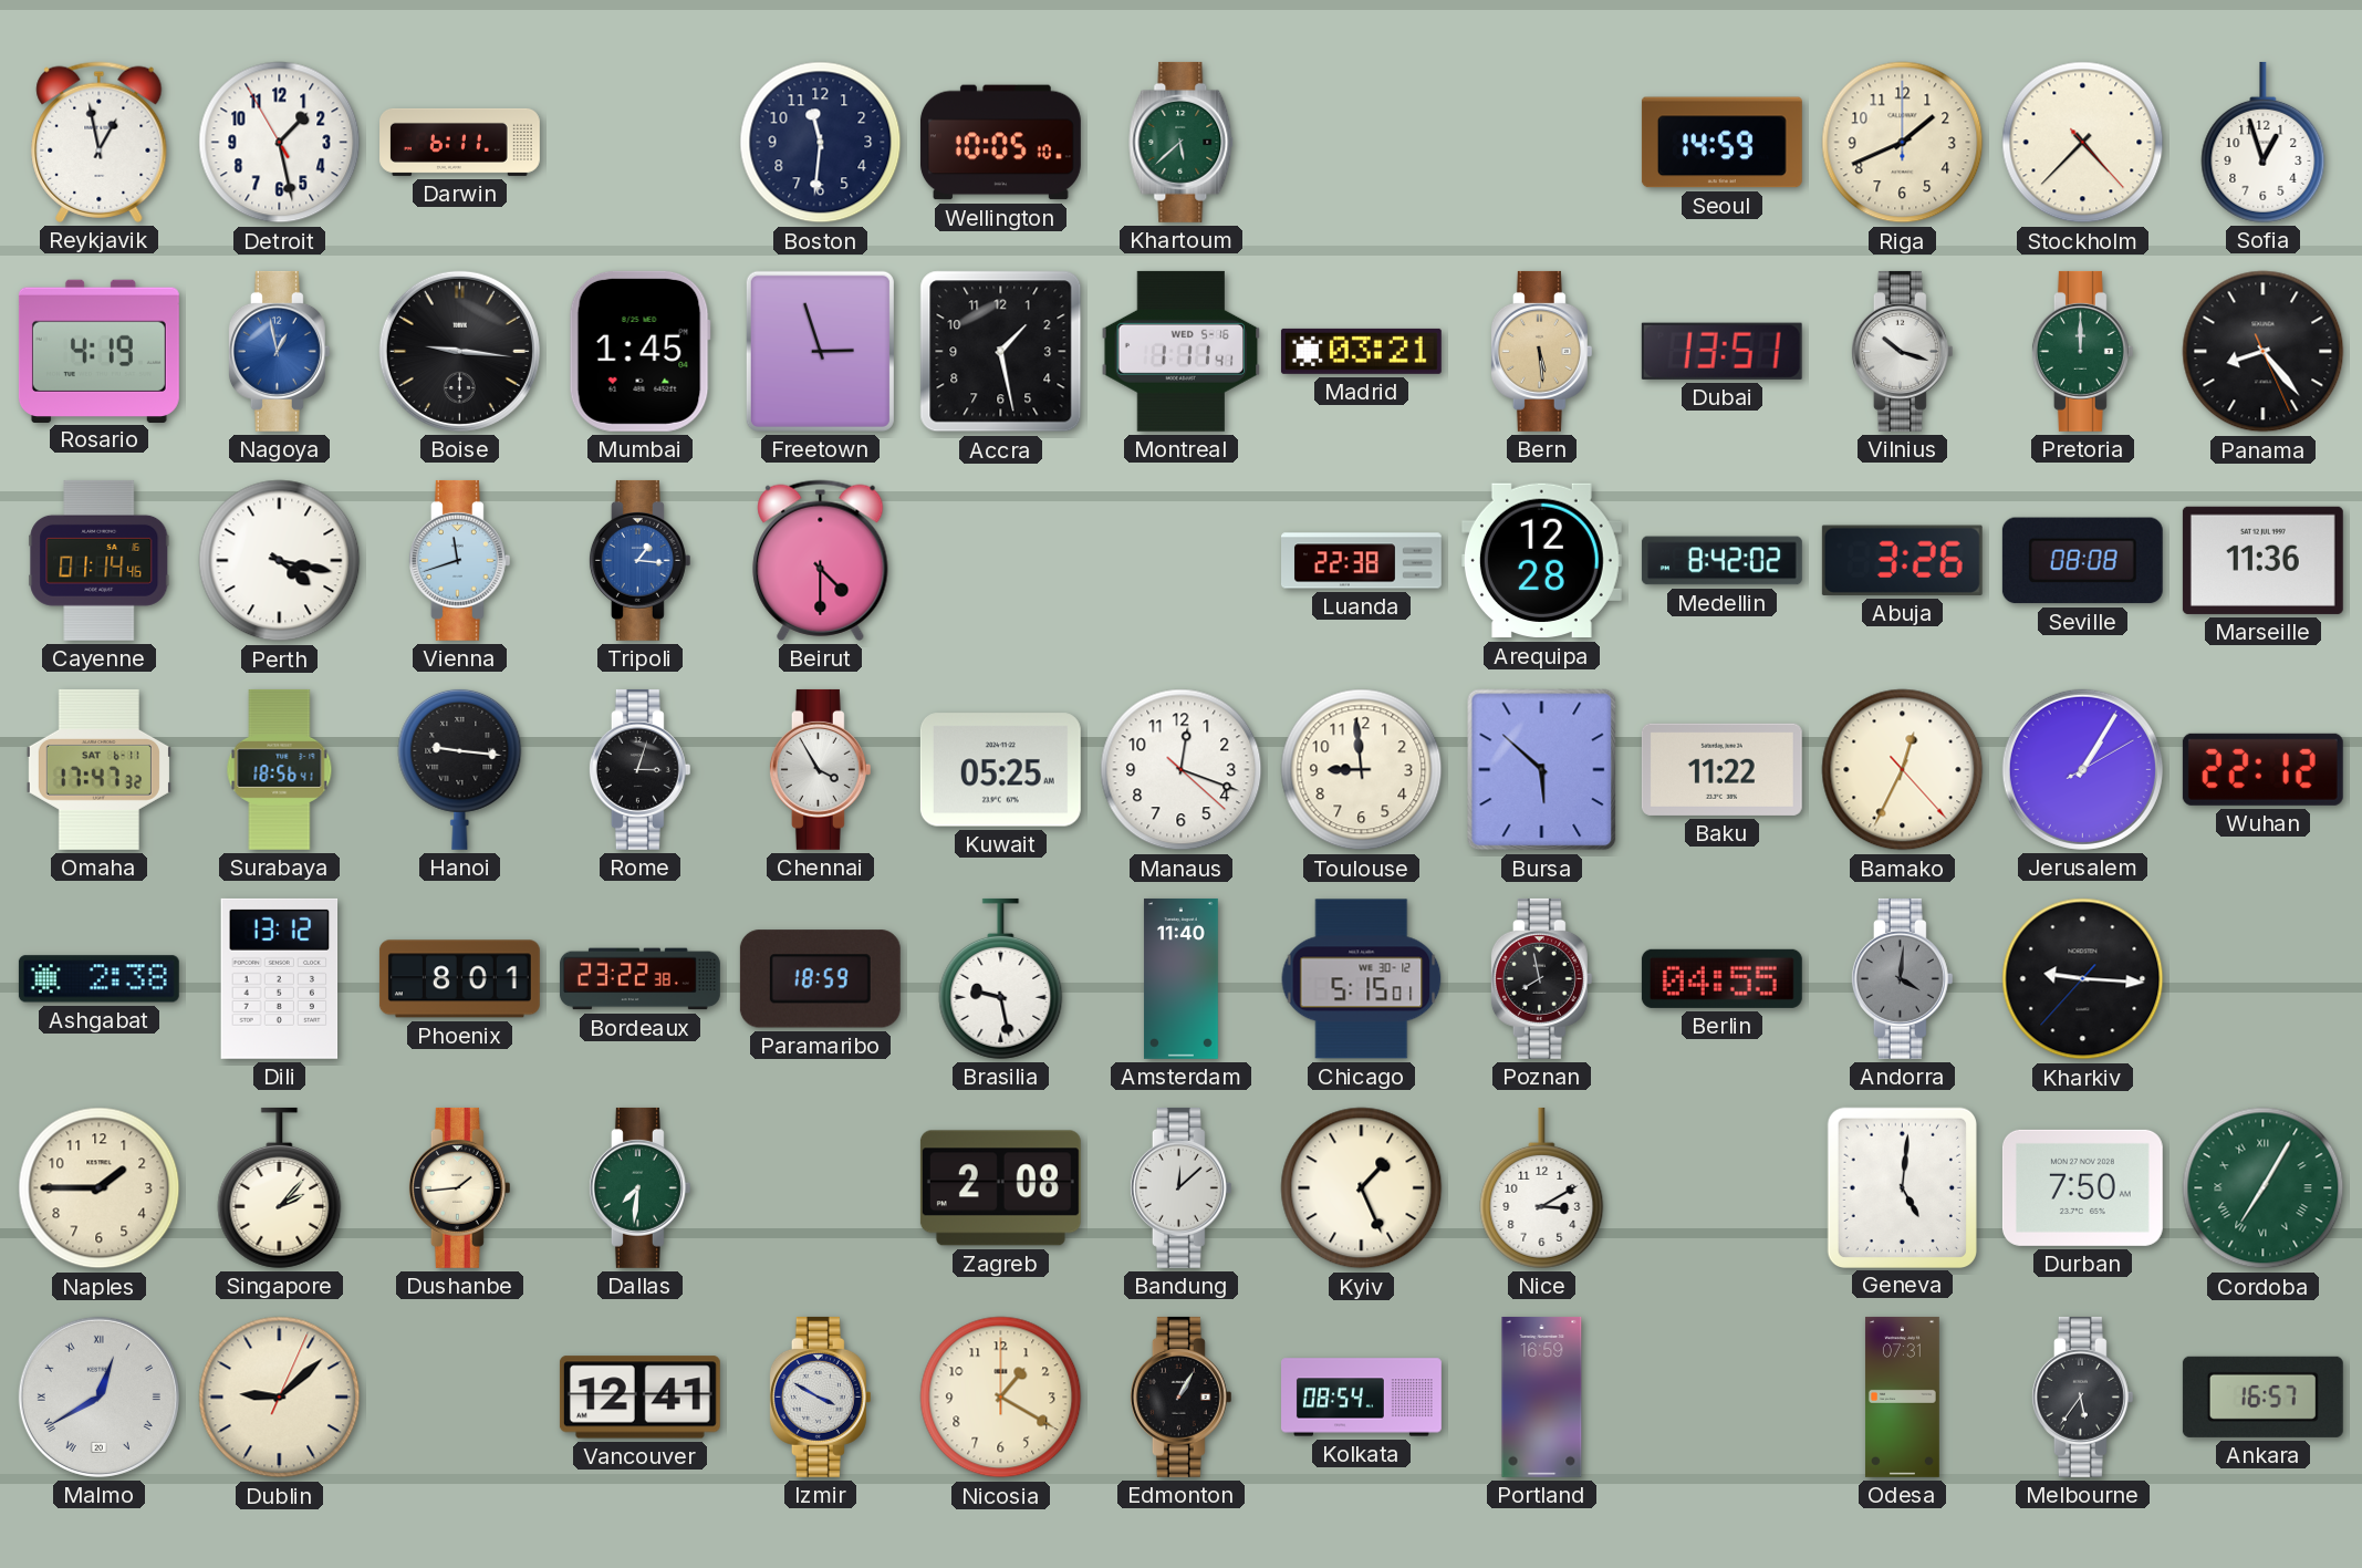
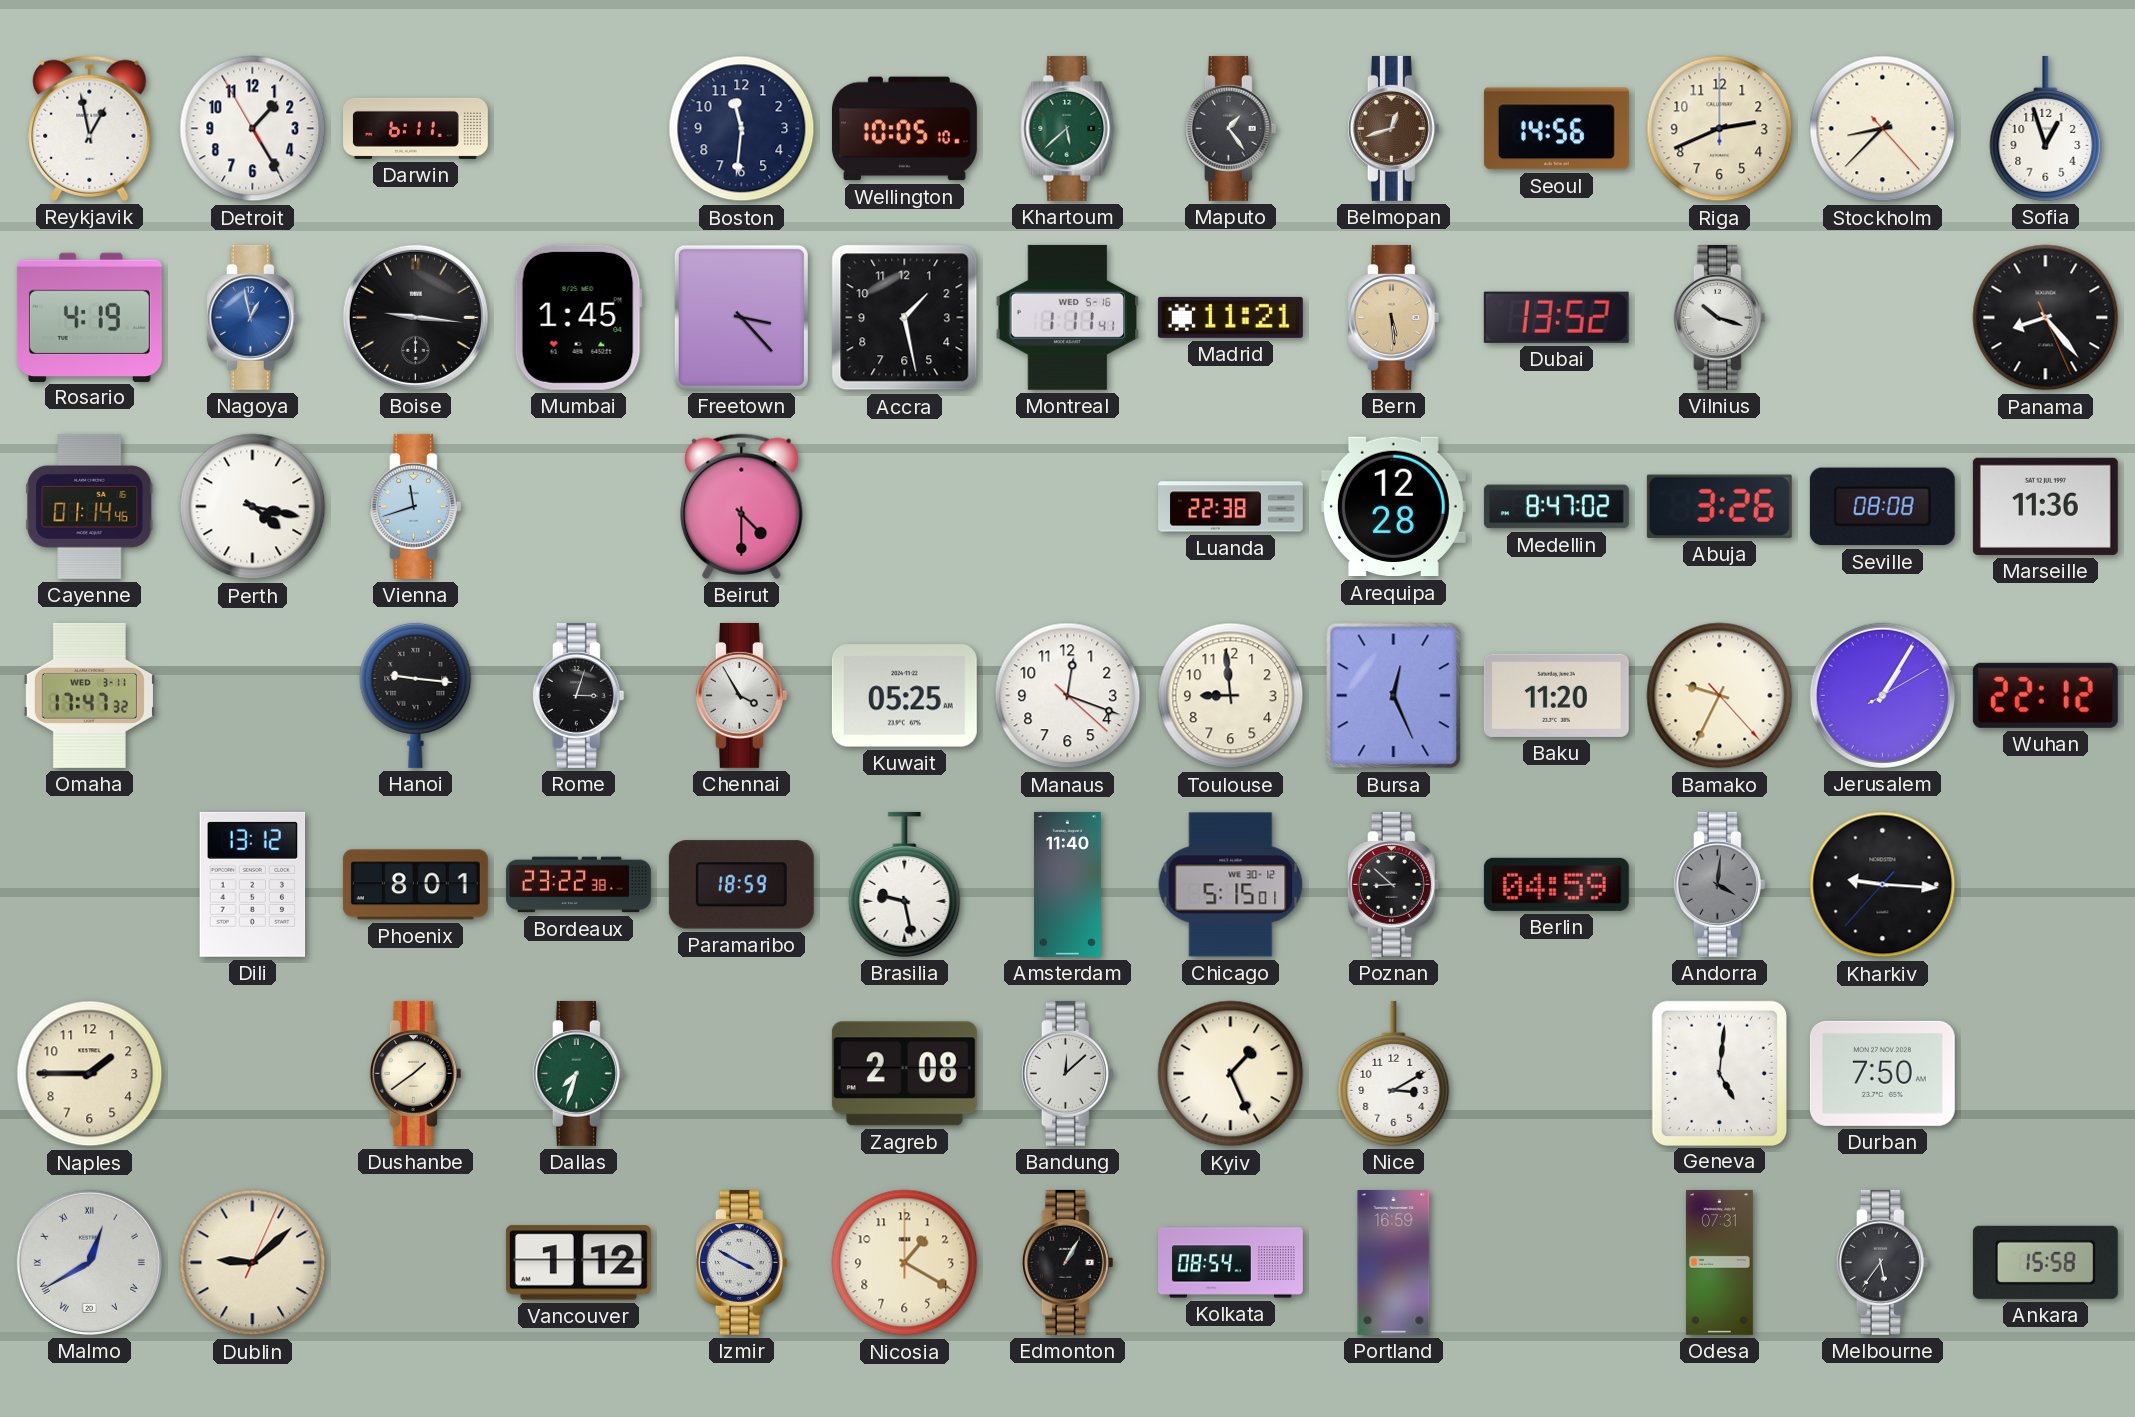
Detroit: 1:27 -> 1:24
Maputo: none -> 1:24
Belmopan: none -> 12:42
Seoul: 14:59 -> 14:56
Riga: 1:41 -> 2:41
Stockholm: 4:37 -> 8:37
Freetown: 2:57 -> 3:23
Madrid: 03:21 -> 11:21
Dubai: 13:51 -> 13:52
Pretoria: 12:00 -> none
Tripoli: 1:16 -> none
Medellin: 8:42 -> 8:47
Omaha date: SAT 6-11 -> WED 3-11
Surabaya: 18:56 -> none
Bursa: 5:52 -> 12:26
Baku: 11:22 -> 11:20
Bamako: 12:34 -> 9:34
Ashgabat: 2:38 -> none
Poznan: 7:58 -> 8:52
Berlin: 04:55 -> 04:59
Singapore: 2:07 -> none
Dushanbe: 1:44 -> 1:39
Dallas: 7:31 -> 7:33
Cordoba: 7:05 -> none
Vancouver: 12:41 -> 1:12
Ankara: 16:57 -> 15:58
